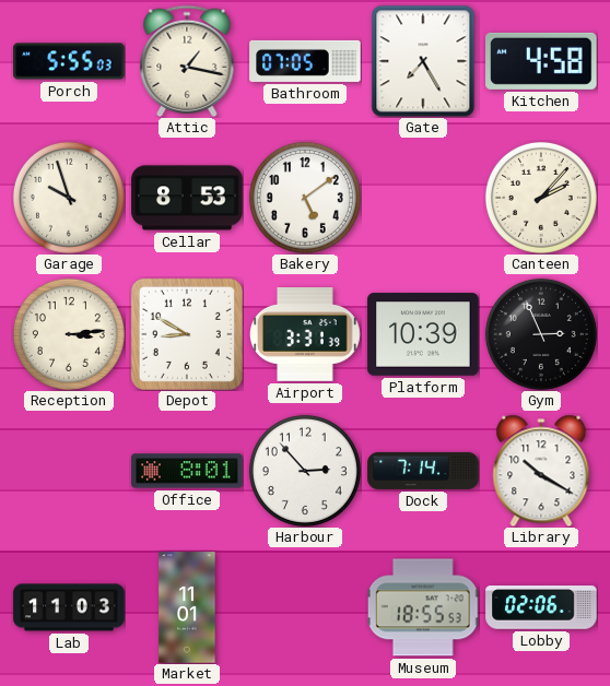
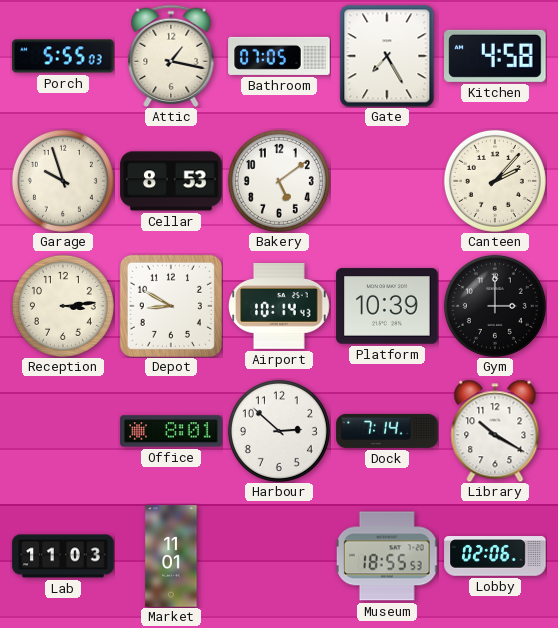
Airport: 3:31 -> 10:14
Gym: 2:56 -> 3:00
Harbour: 2:53 -> 2:52
